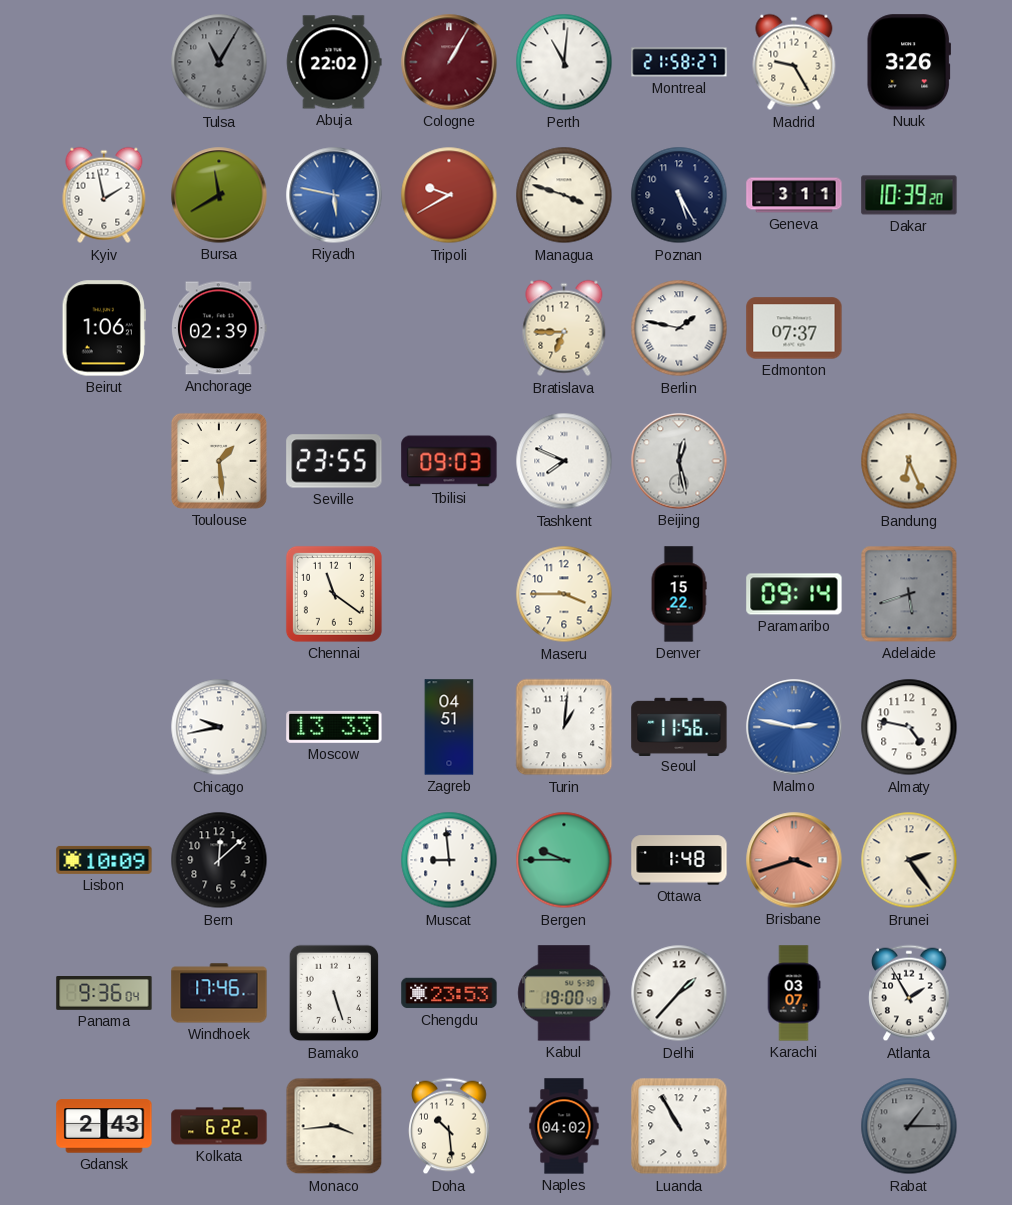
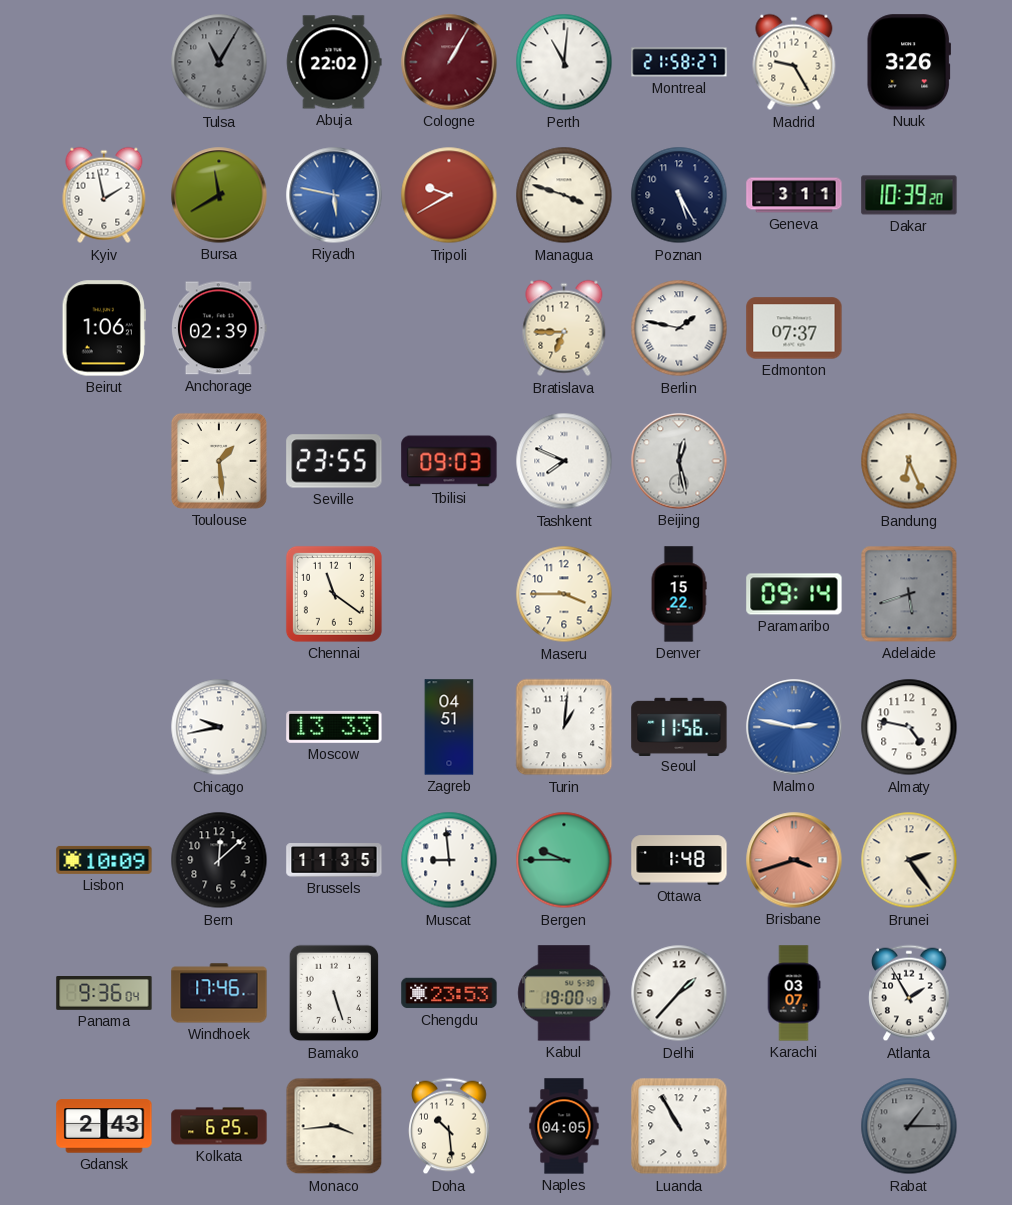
Brussels: none -> 11:35
Kolkata: 6:22 -> 6:25
Naples: 04:02 -> 04:05
